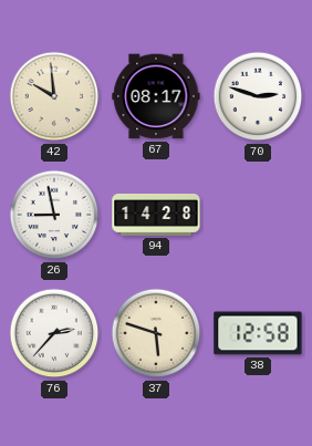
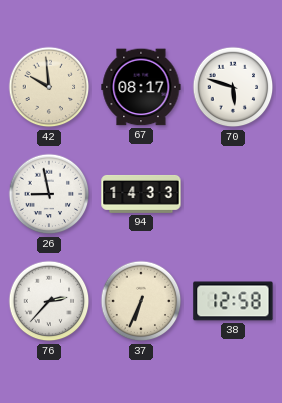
70: 2:48 -> 5:48
94: 14:28 -> 14:33
37: 5:48 -> 6:34
